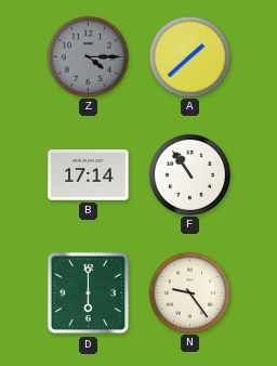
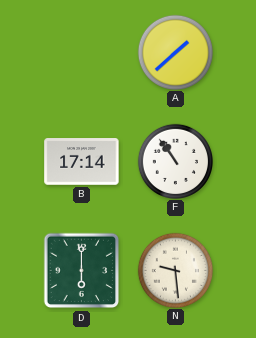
Z: 4:15 -> none
N: 9:24 -> 9:29
